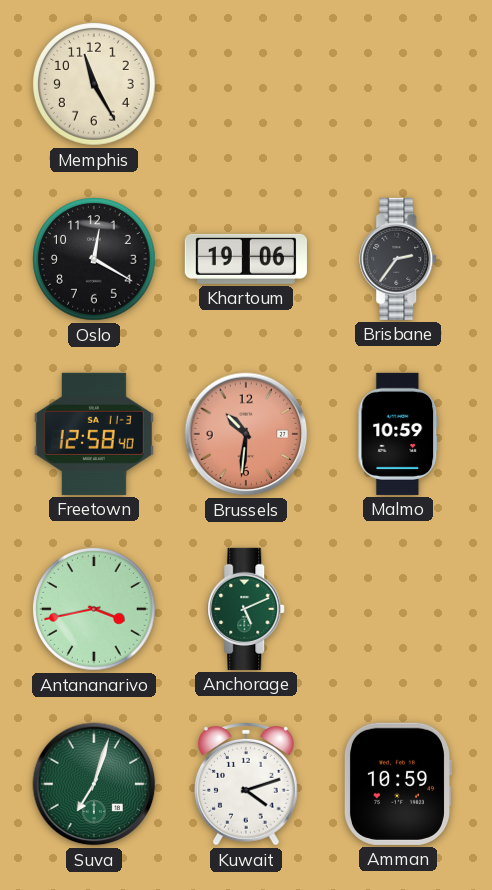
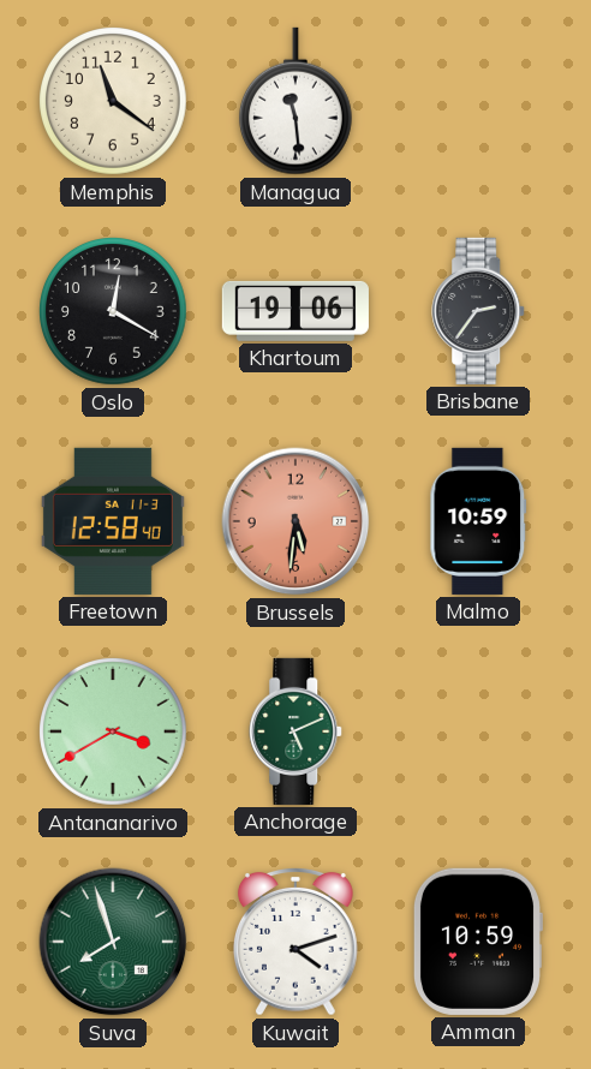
Memphis: 11:25 -> 11:21
Managua: none -> 11:29
Brussels: 10:31 -> 5:31
Antananarivo: 3:43 -> 3:40
Suva: 7:03 -> 7:57
